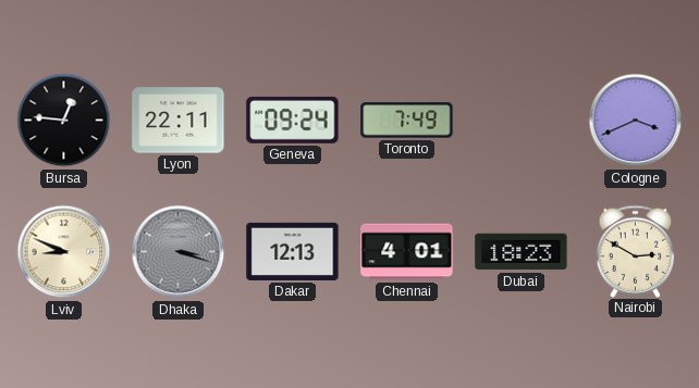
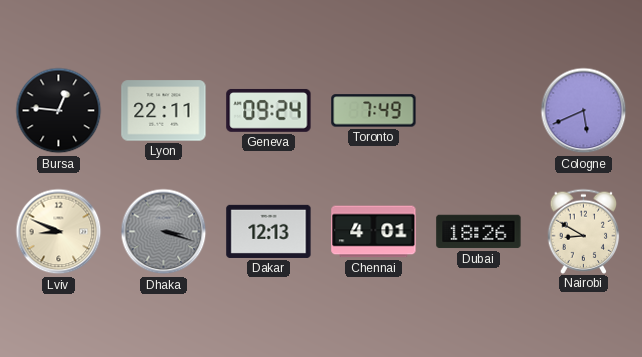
Cologne: 3:41 -> 5:41
Dubai: 18:23 -> 18:26
Nairobi: 2:50 -> 8:50
